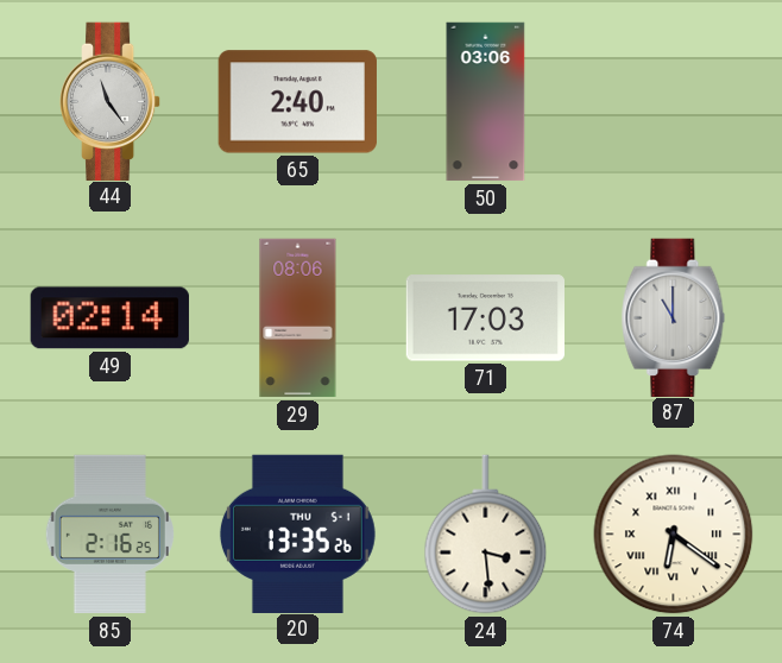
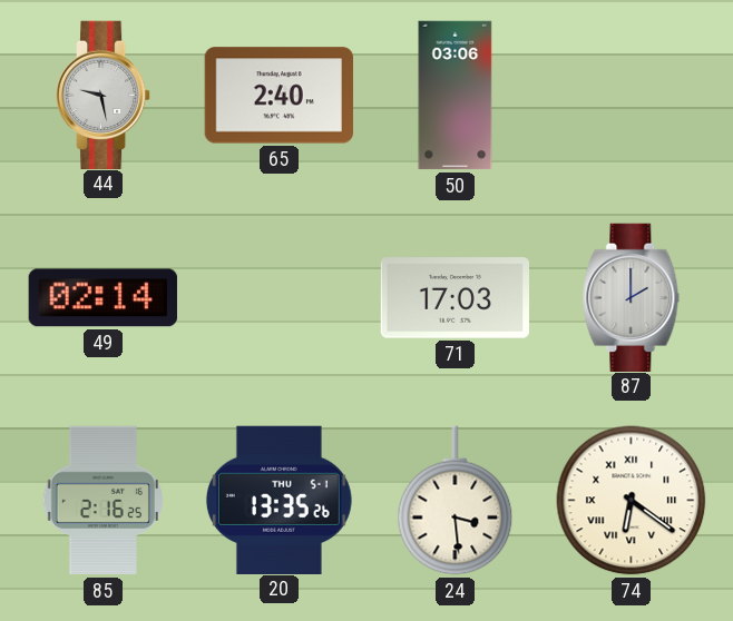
44: 11:24 -> 9:28
29: 08:06 -> none
87: 11:00 -> 2:00
